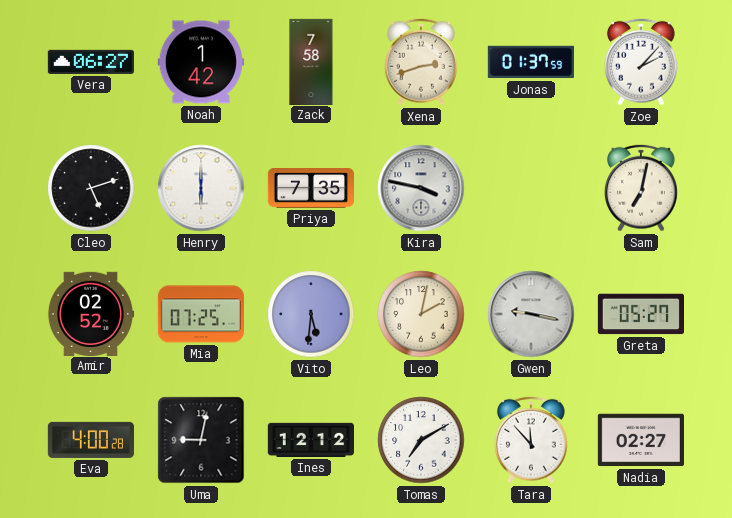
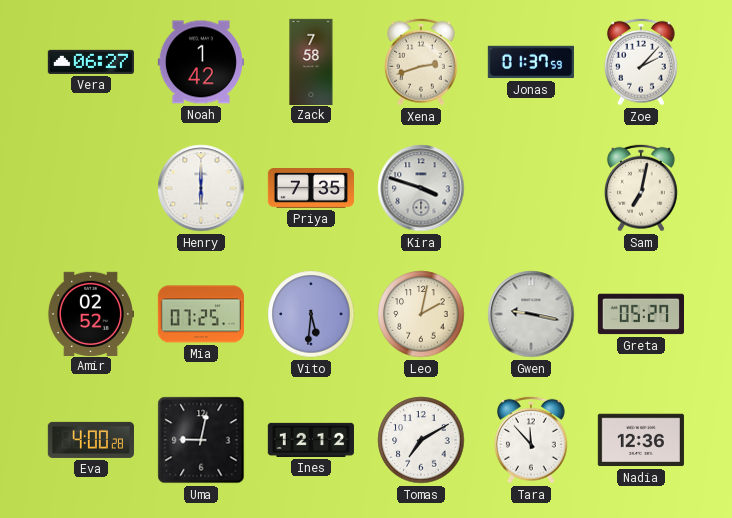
Cleo: 5:12 -> none
Kira: 3:47 -> 3:48
Nadia: 02:27 -> 12:36
